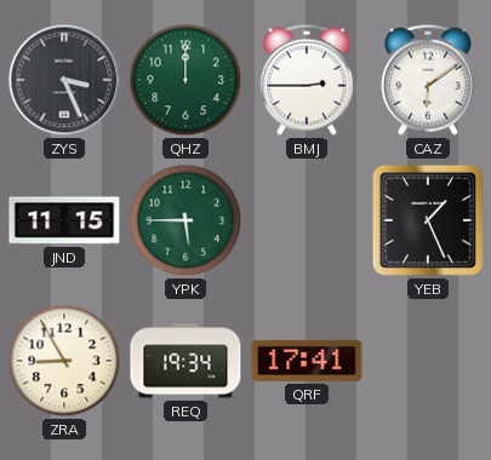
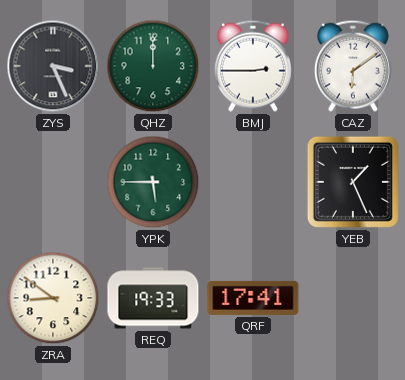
JND: 11:15 -> none
ZRA: 8:55 -> 8:51
REQ: 19:34 -> 19:33
